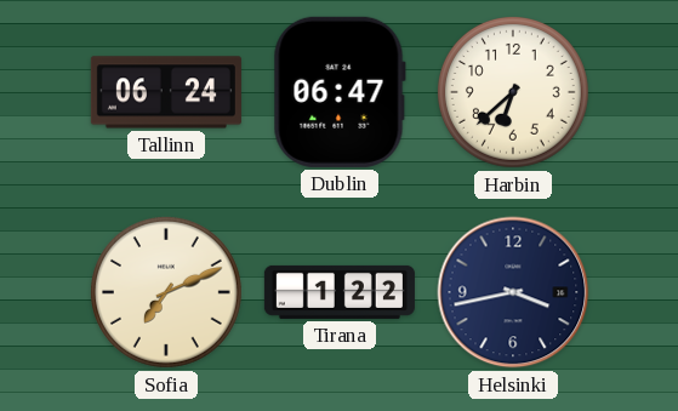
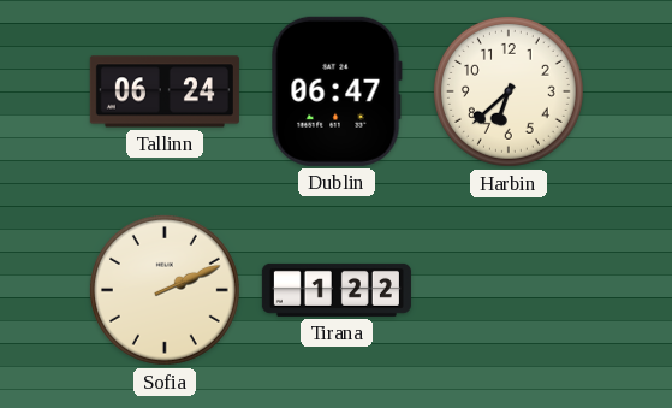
Sofia: 7:11 -> 2:11
Helsinki: 3:43 -> none
